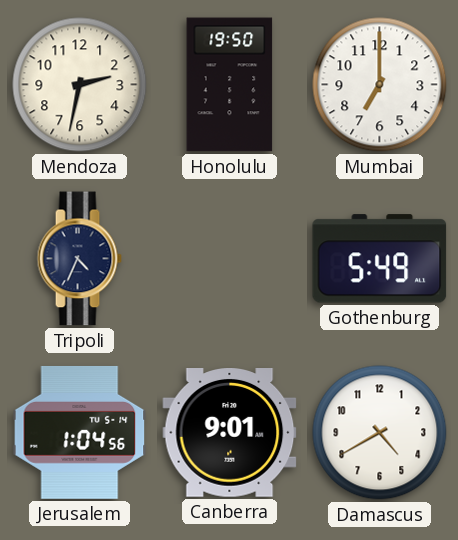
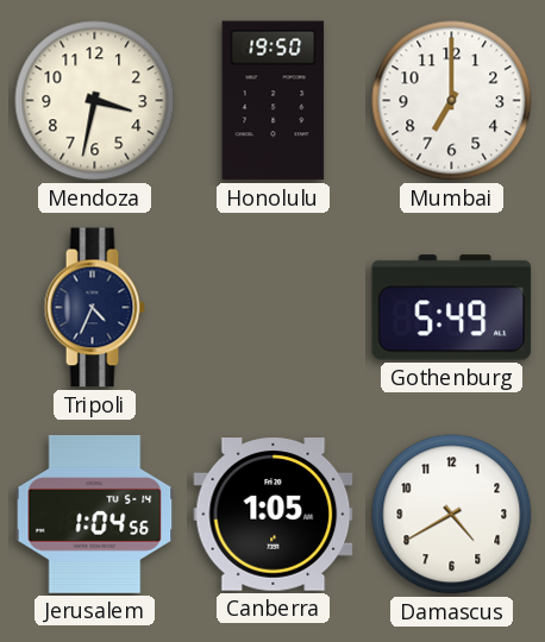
Mendoza: 2:32 -> 3:32
Canberra: 9:01 -> 1:05
